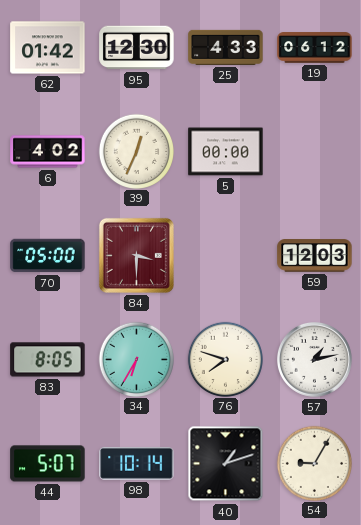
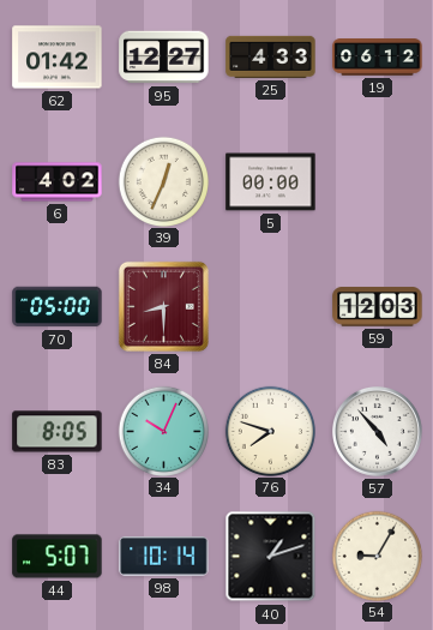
95: 12:30 -> 12:27
84: 3:30 -> 8:30
34: 6:35 -> 10:04
57: 1:13 -> 4:53
